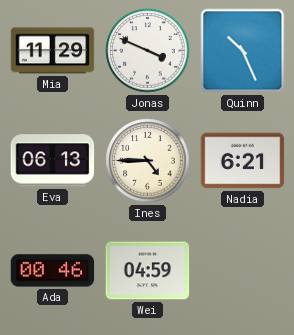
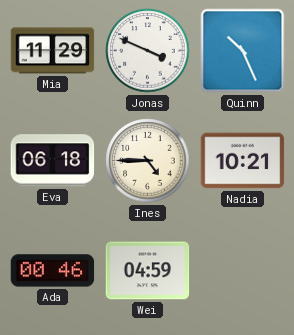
Eva: 06:13 -> 06:18
Nadia: 6:21 -> 10:21
